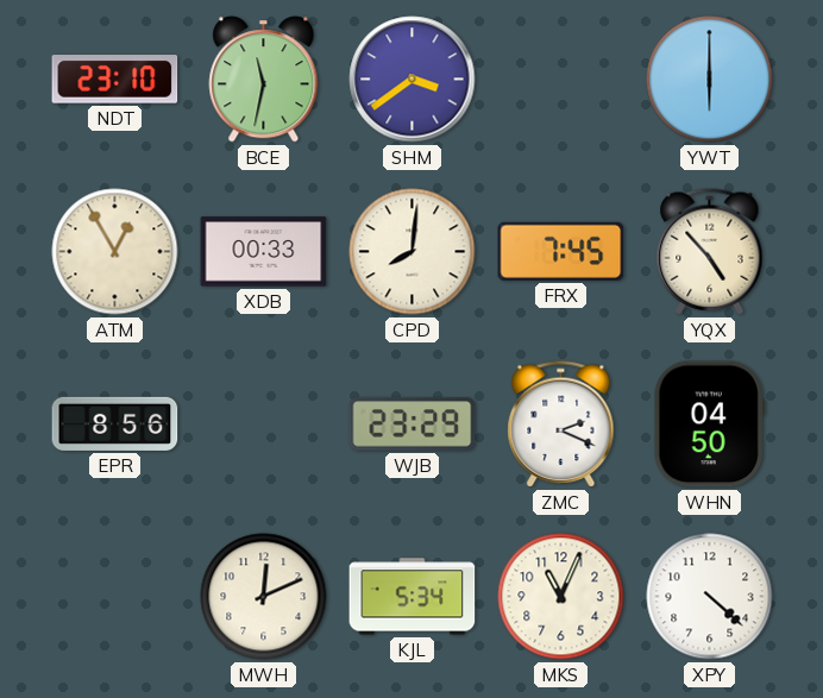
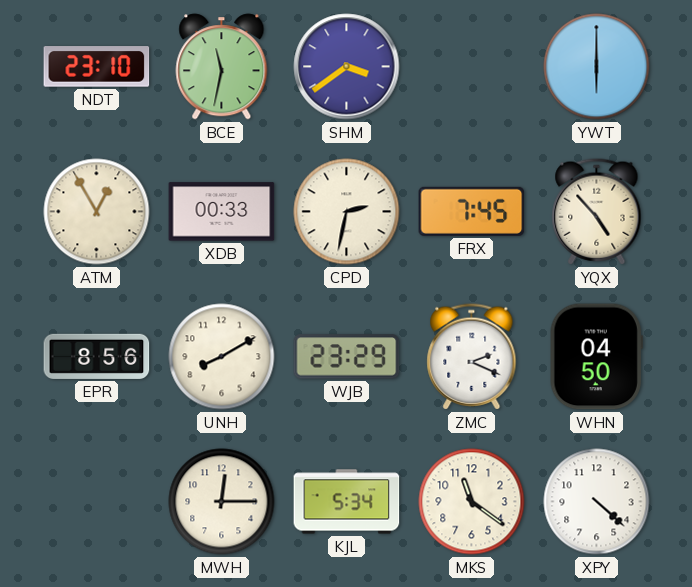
CPD: 8:01 -> 2:32
UNH: none -> 8:10
MWH: 12:11 -> 12:15
MKS: 11:04 -> 11:21
